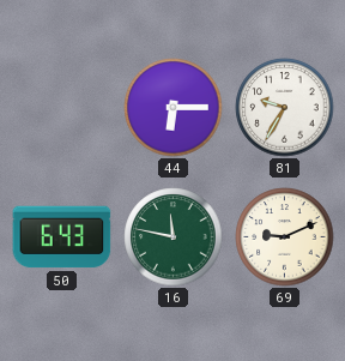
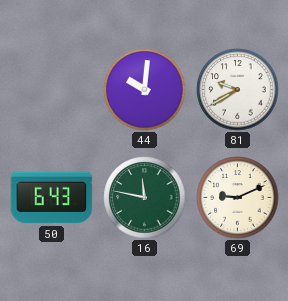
44: 6:15 -> 10:01
81: 9:35 -> 9:40
